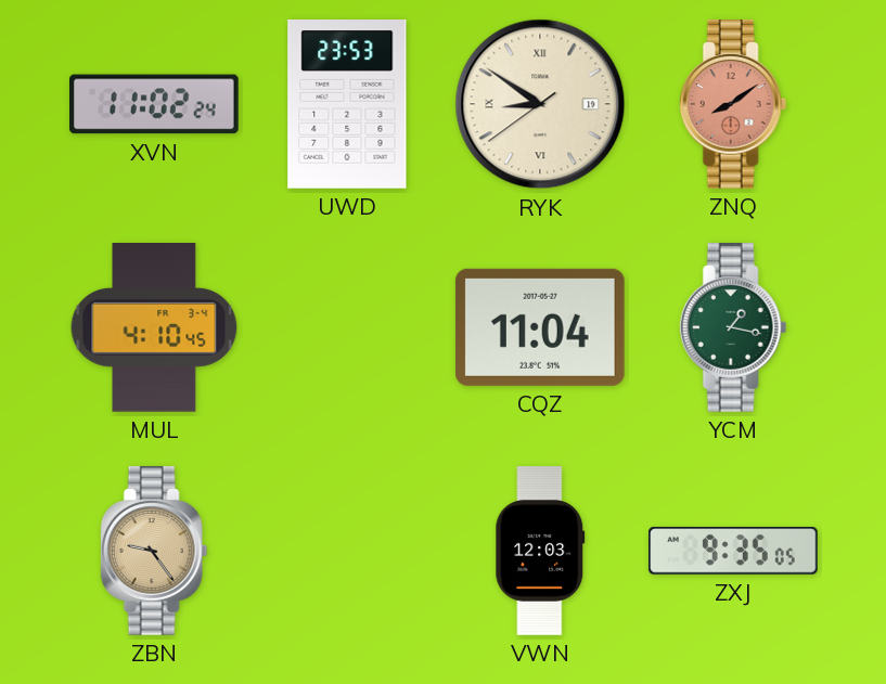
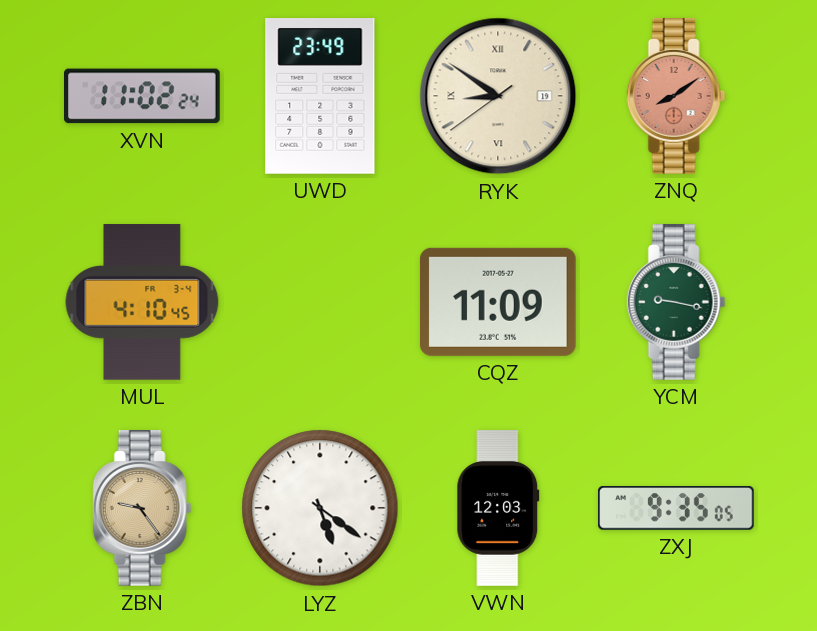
UWD: 23:53 -> 23:49
CQZ: 11:04 -> 11:09
YCM: 1:17 -> 9:17
LYZ: none -> 5:21
